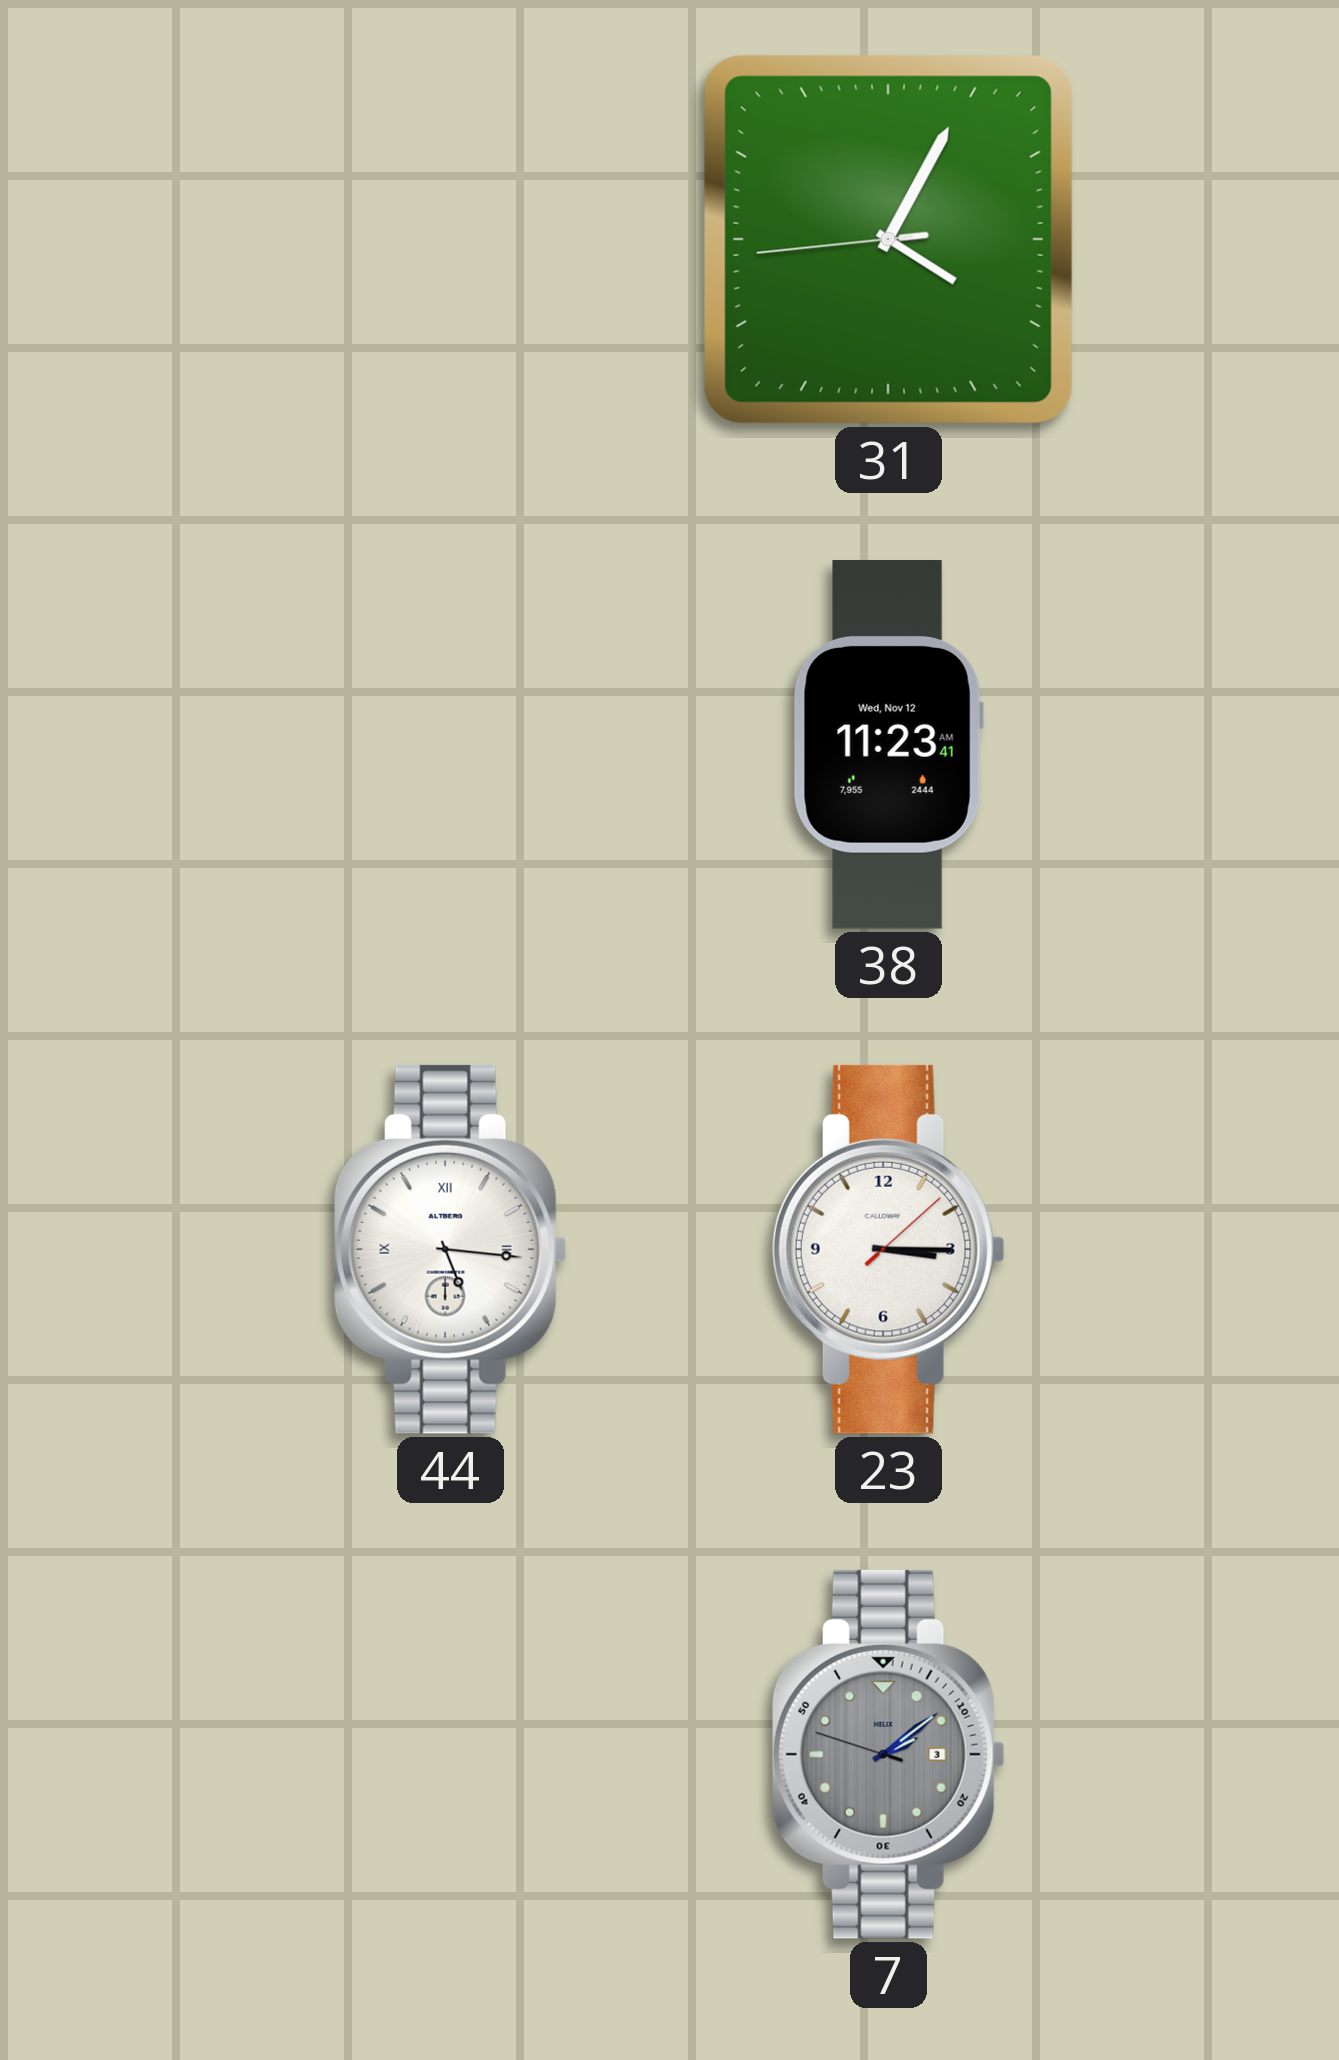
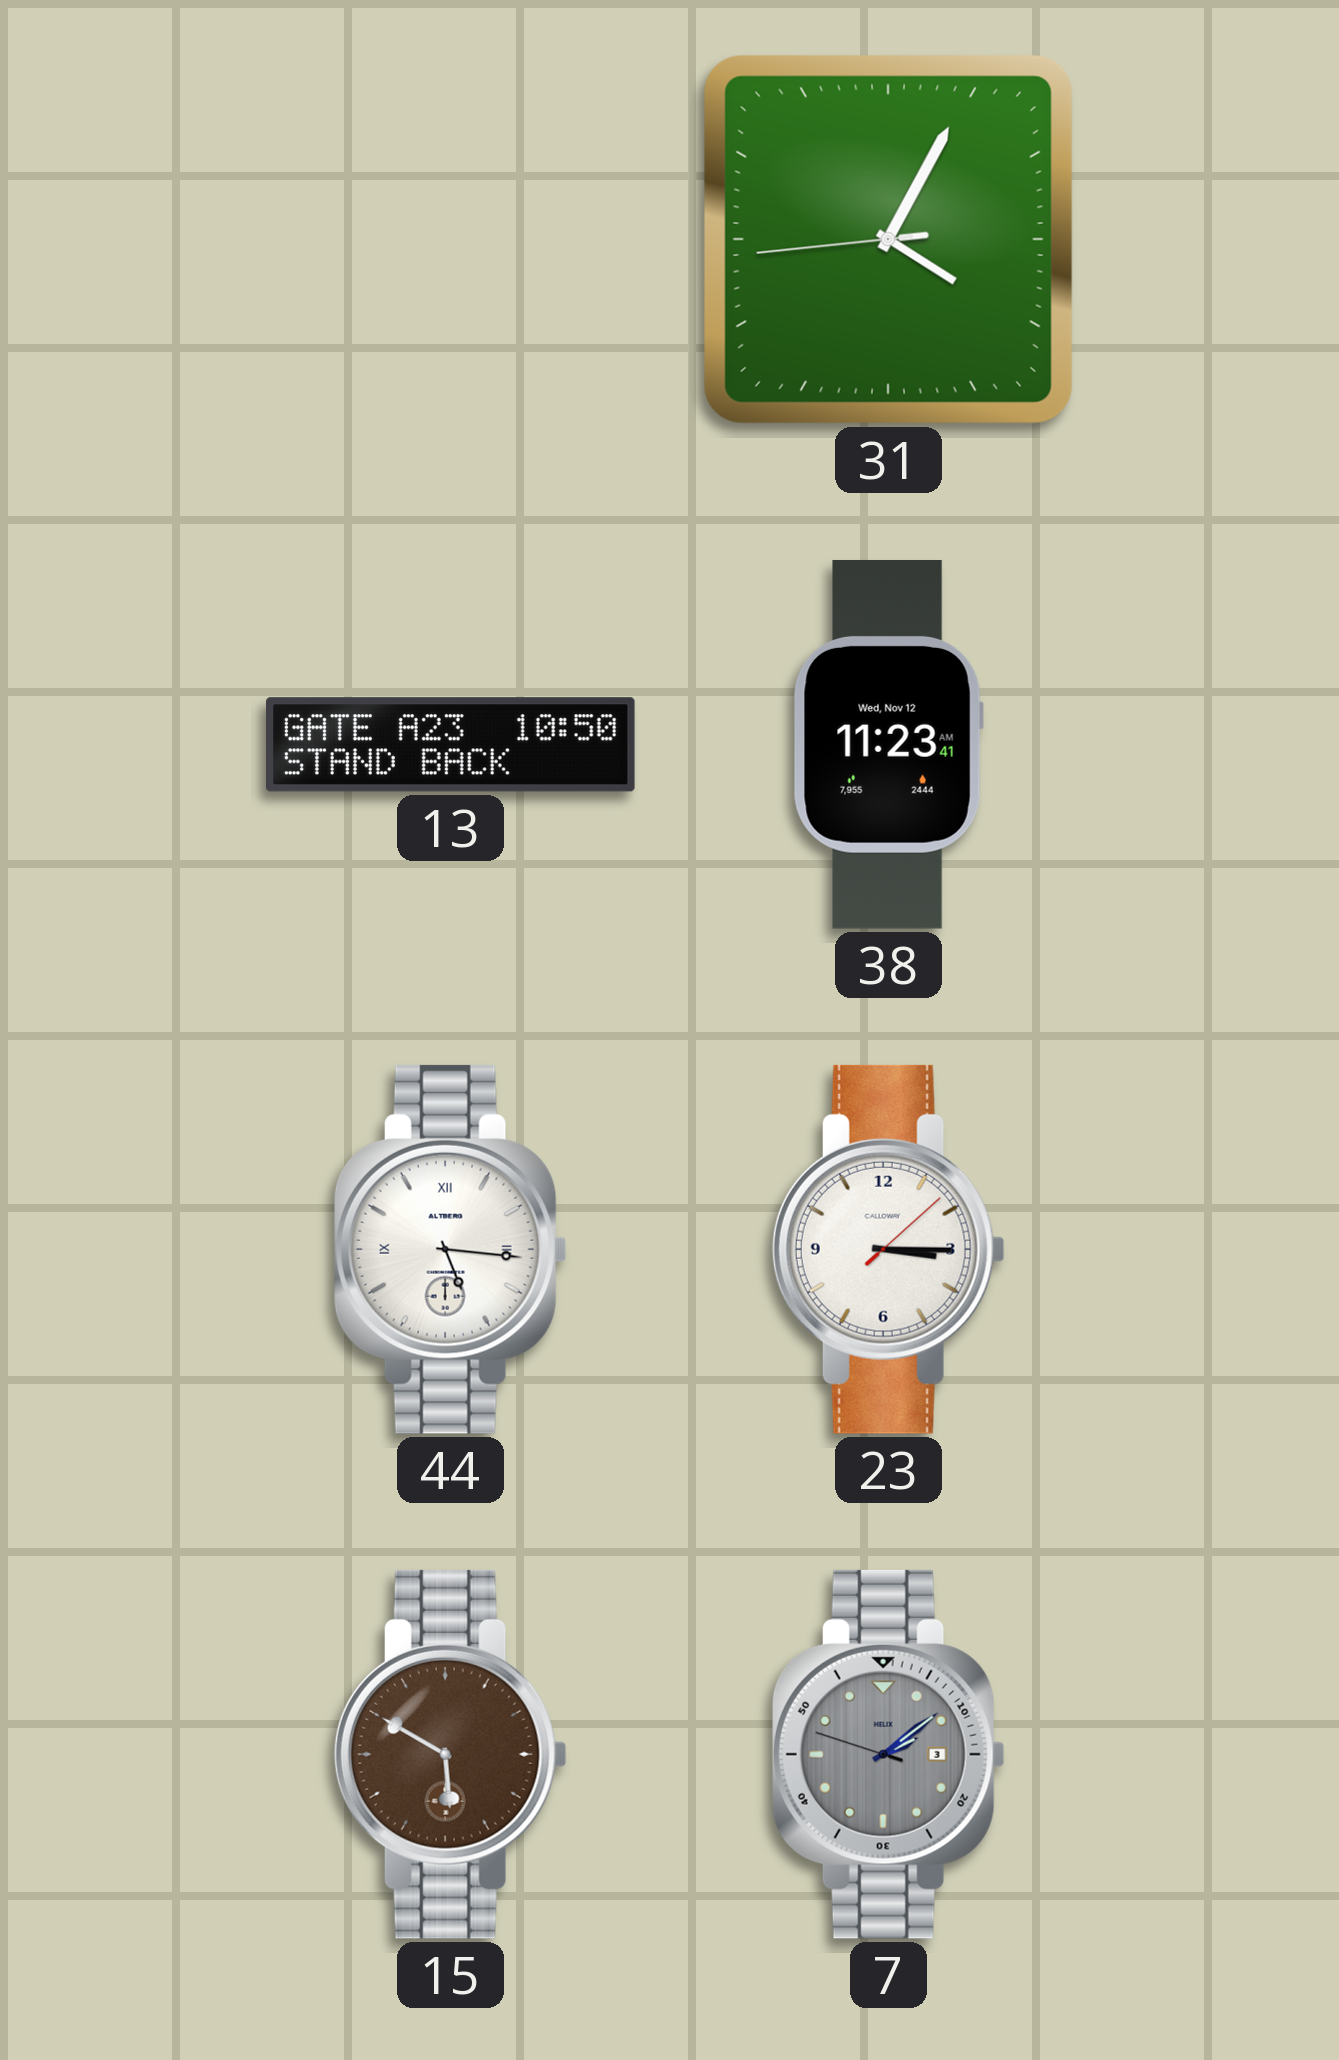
13: none -> 10:50
15: none -> 5:50
